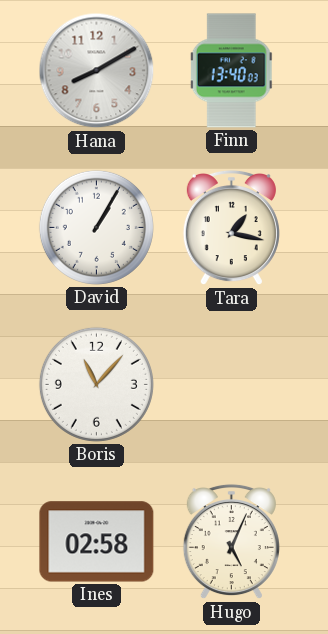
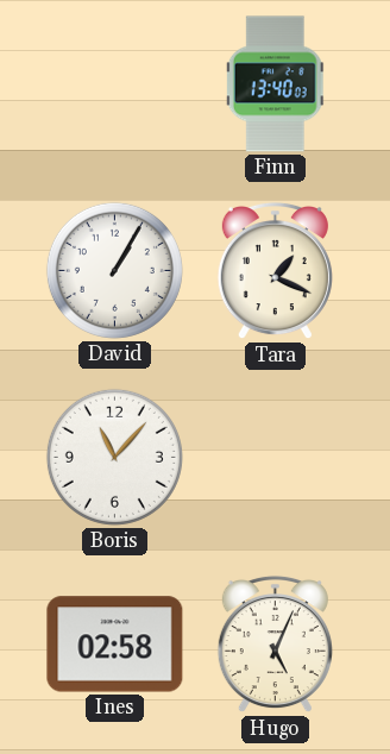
Hana: 8:10 -> none
Tara: 1:17 -> 1:19
